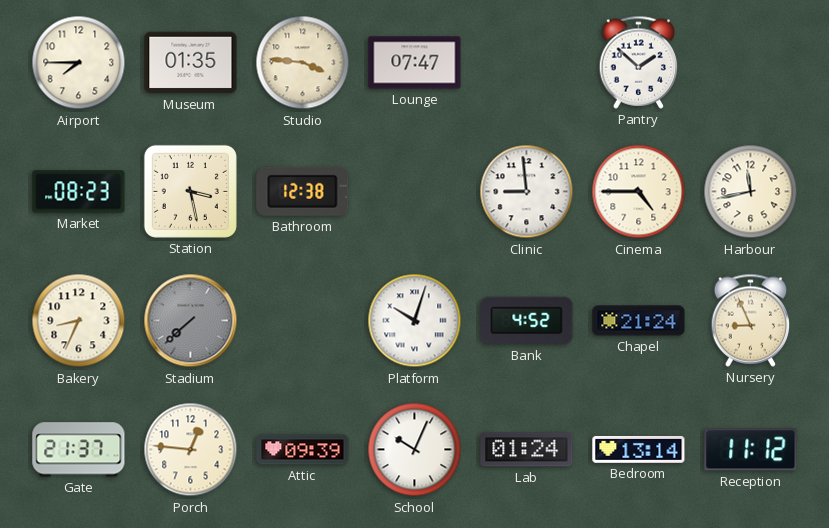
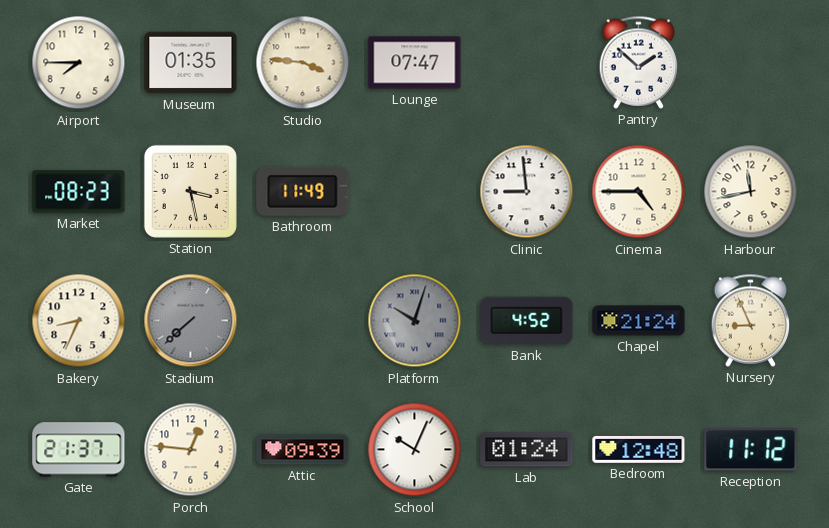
Bathroom: 12:38 -> 11:49
Platform dial: white -> grey
Bedroom: 13:14 -> 12:48
